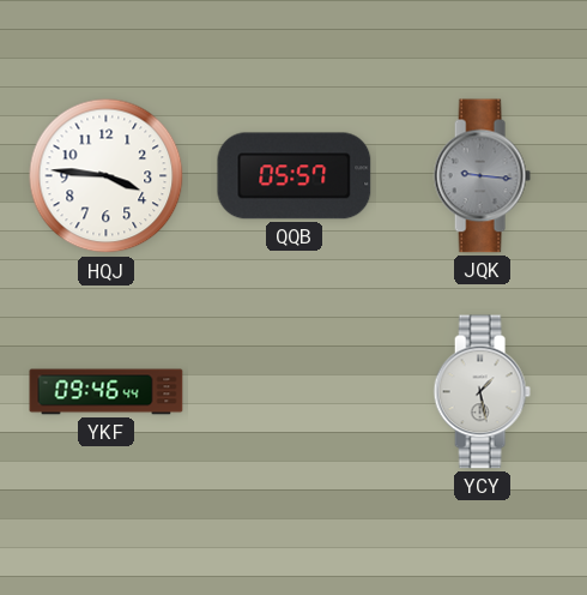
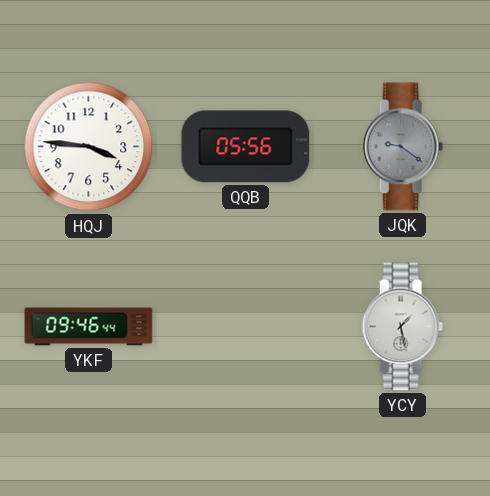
QQB: 05:57 -> 05:56
JQK: 9:16 -> 9:21
